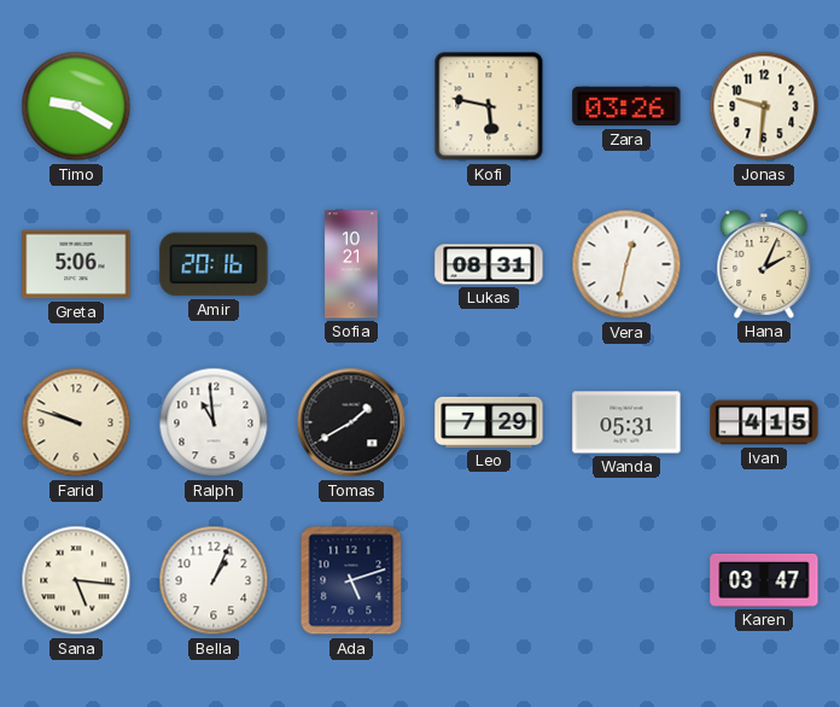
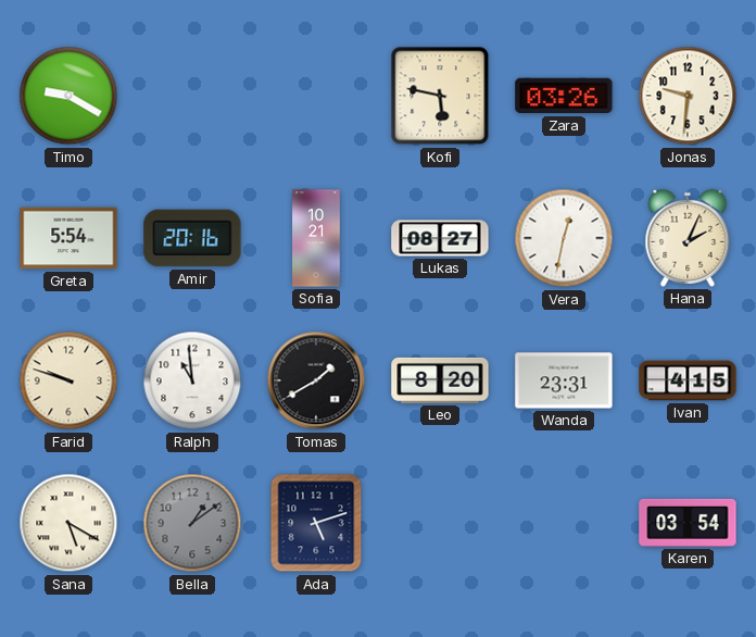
Greta: 5:06 -> 5:54
Lukas: 08:31 -> 08:27
Leo: 7:29 -> 8:20
Wanda: 05:31 -> 23:31
Sana: 5:16 -> 5:20
Bella: 1:04 -> 1:09
Bella dial: white -> grey
Karen: 03:47 -> 03:54
